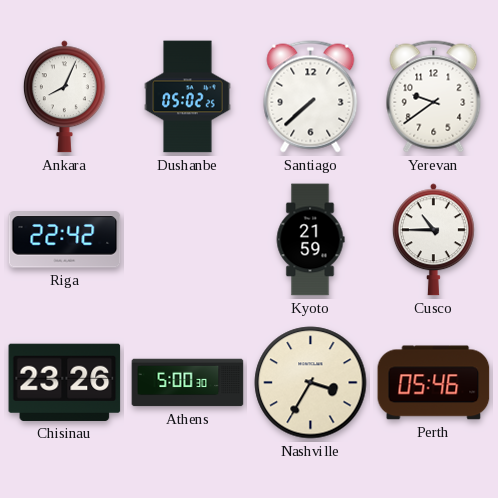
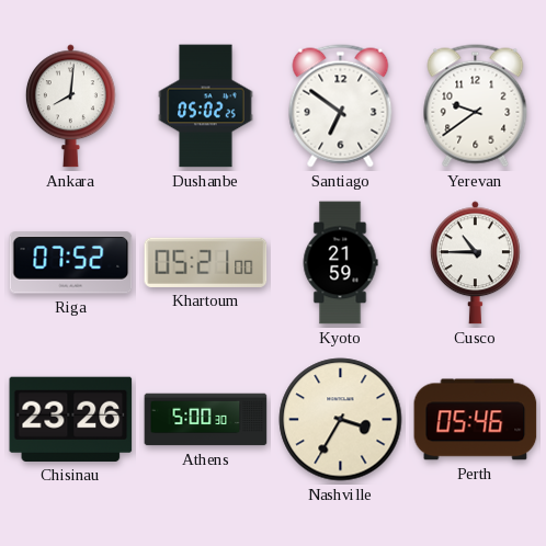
Ankara: 8:04 -> 8:01
Santiago: 7:38 -> 6:51
Riga: 22:42 -> 07:52
Khartoum: none -> 05:21
